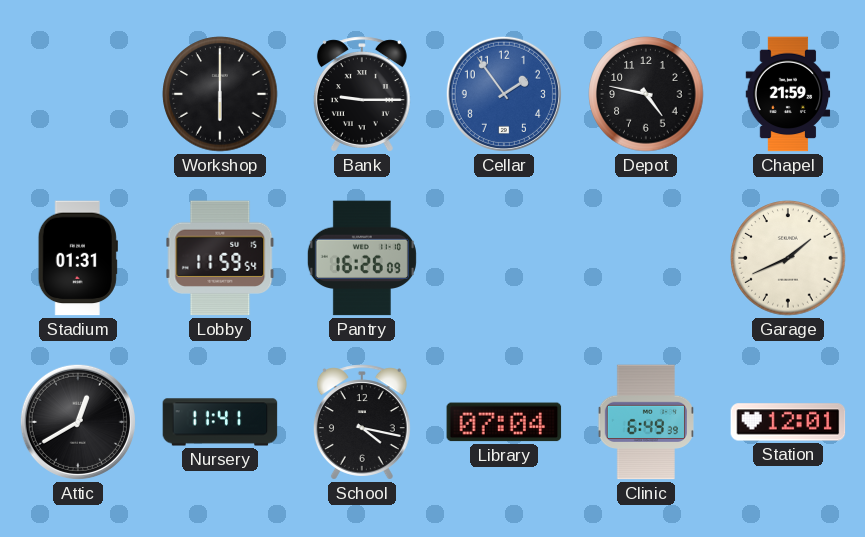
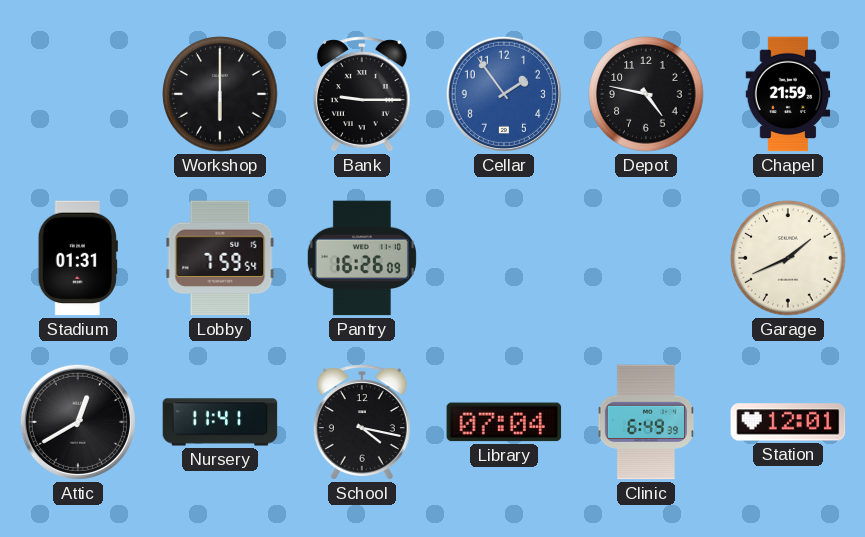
Lobby: 11:59 -> 7:59
